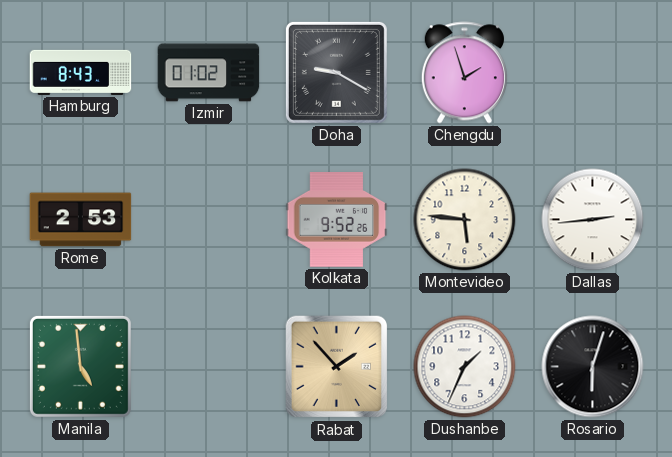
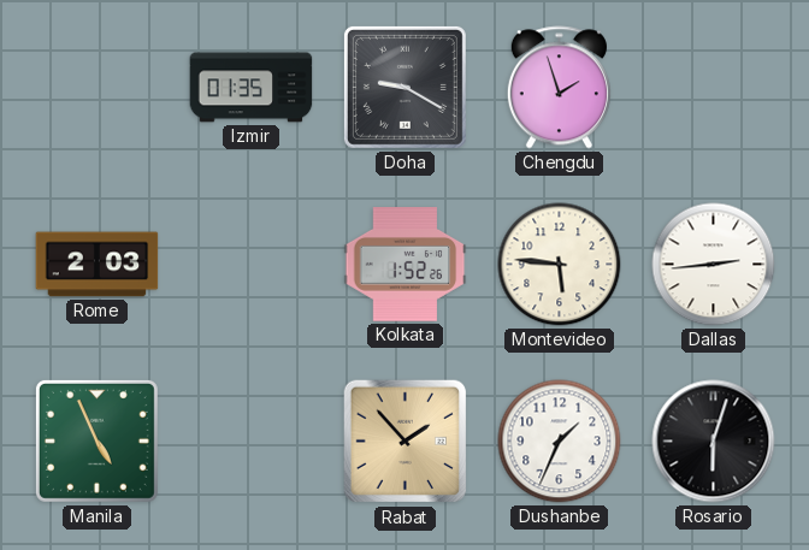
Hamburg: 8:43 -> none
Izmir: 01:02 -> 01:35
Rome: 2:53 -> 2:03
Kolkata: 9:52 -> 1:52
Manila: 4:59 -> 4:56
